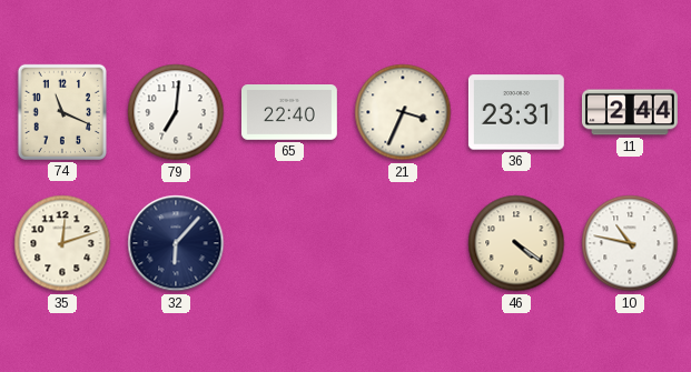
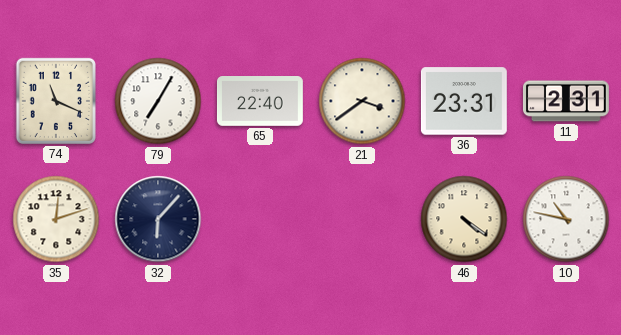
79: 7:01 -> 7:05
21: 3:34 -> 3:39
11: 2:44 -> 2:31
